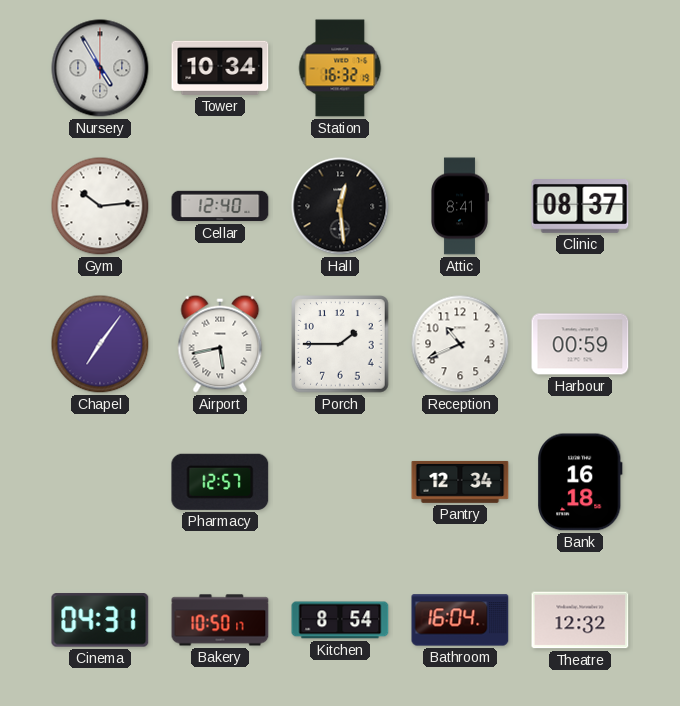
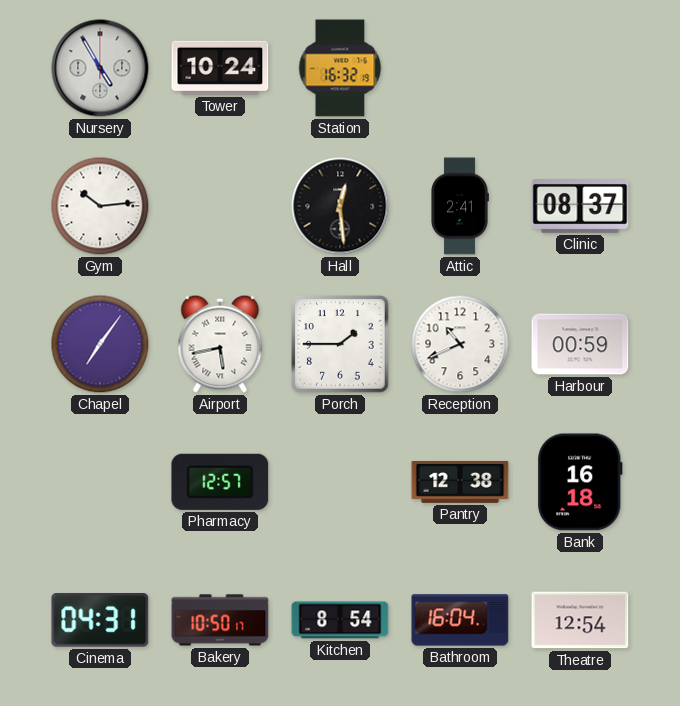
Tower: 10:34 -> 10:24
Cellar: 12:40 -> none
Attic: 8:41 -> 2:41
Pantry: 12:34 -> 12:38
Theatre: 12:32 -> 12:54
